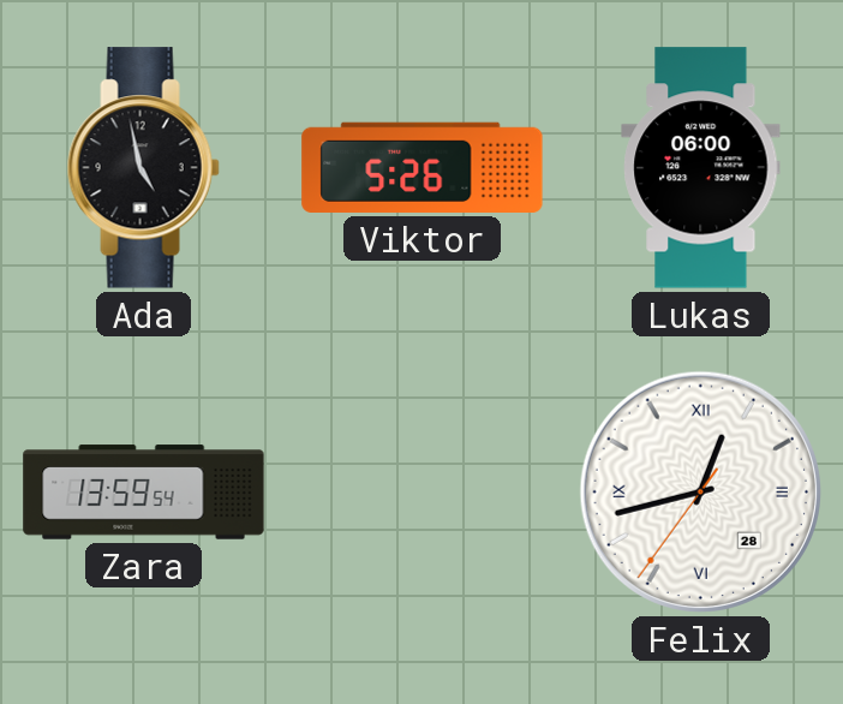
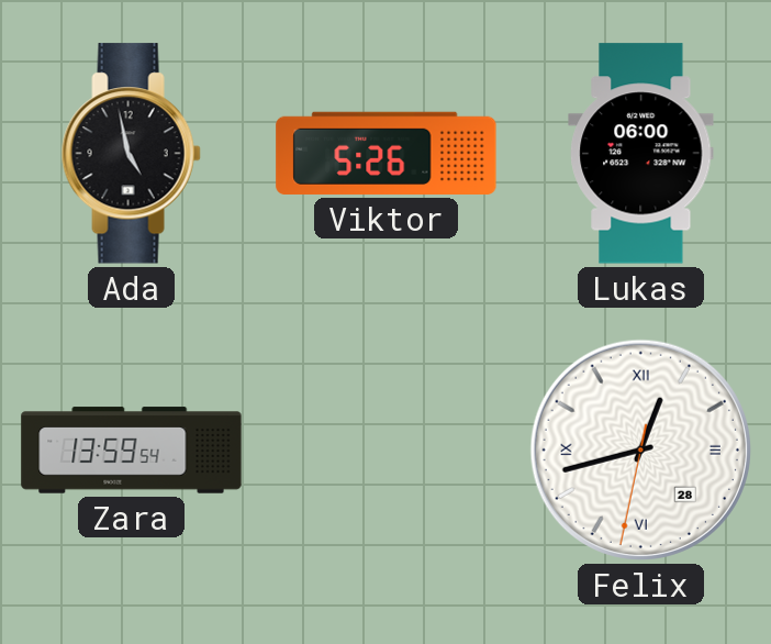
Felix: 12:42:36 -> 12:42:32
